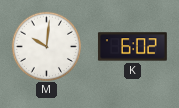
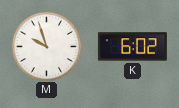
M: 10:01 -> 9:57
